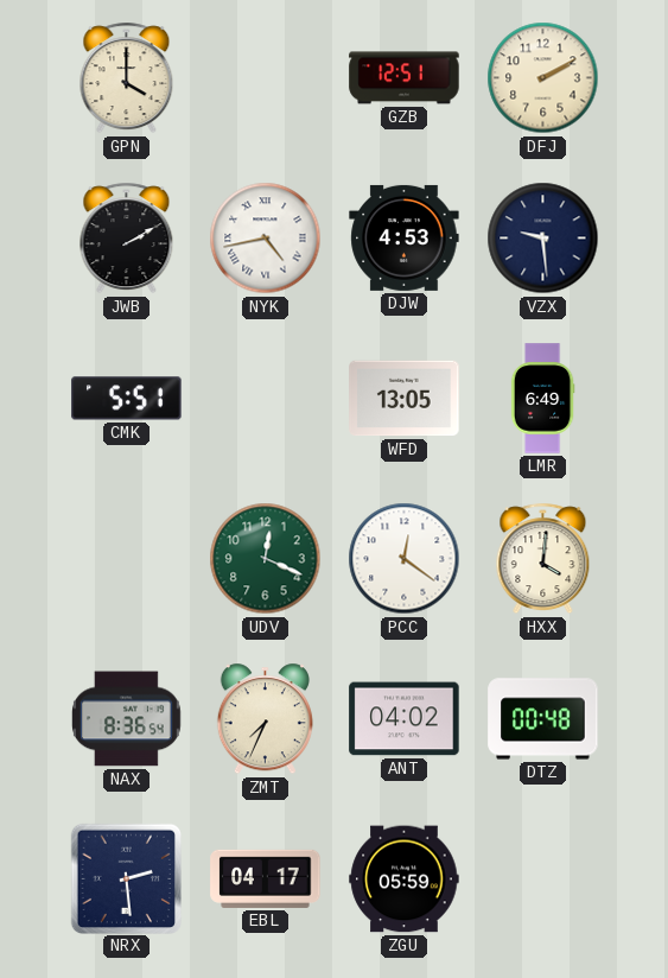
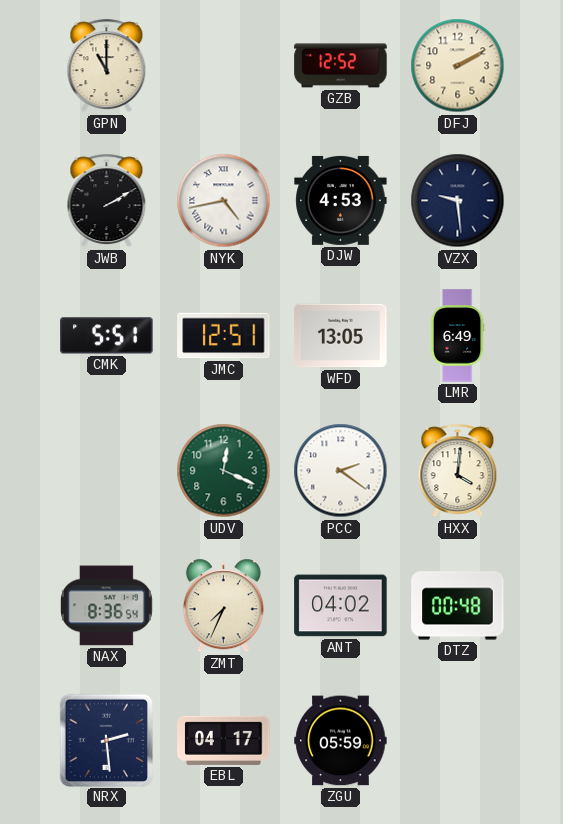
GPN: 4:00 -> 11:00
GZB: 12:51 -> 12:52
JMC: none -> 12:51
PCC: 12:21 -> 2:21
